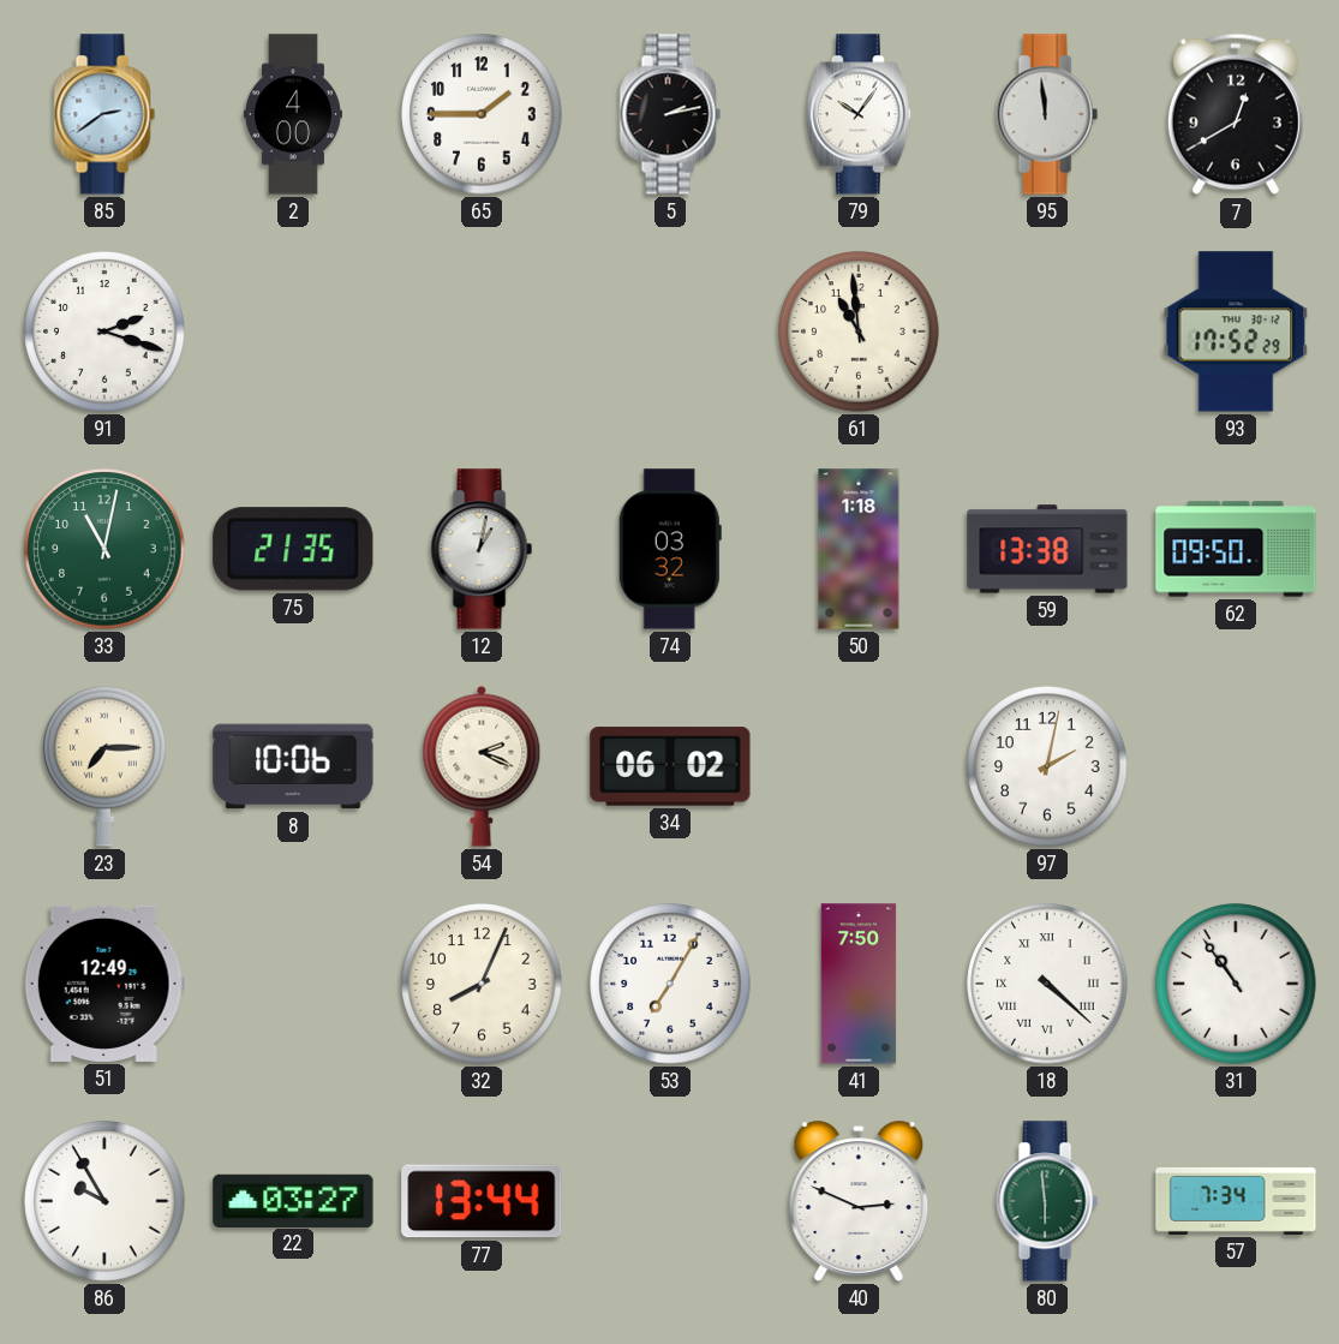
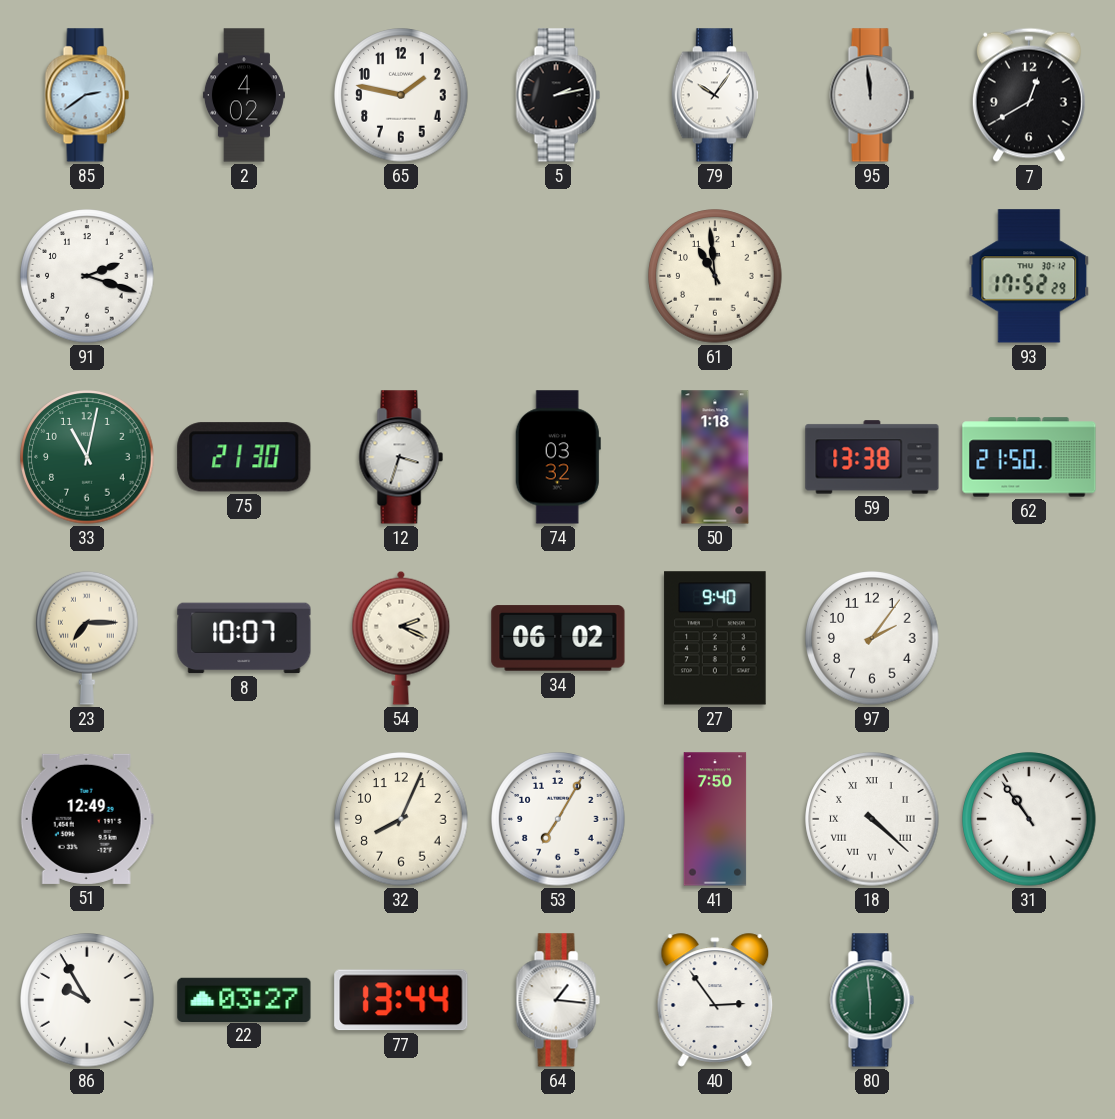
2: 4:00 -> 4:02
65: 1:45 -> 1:47
75: 21:35 -> 21:30
12: 1:02 -> 3:33
62: 09:50 -> 21:50
8: 10:06 -> 10:07
27: none -> 9:40
97: 2:02 -> 2:06
64: none -> 1:16
40: 2:49 -> 2:54
57: 7:34 -> none
